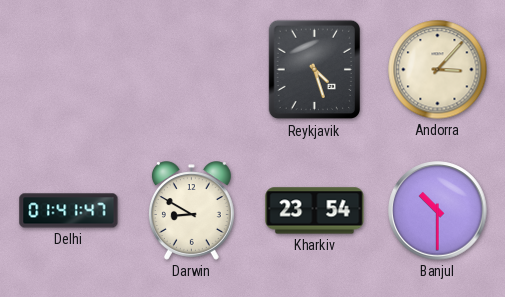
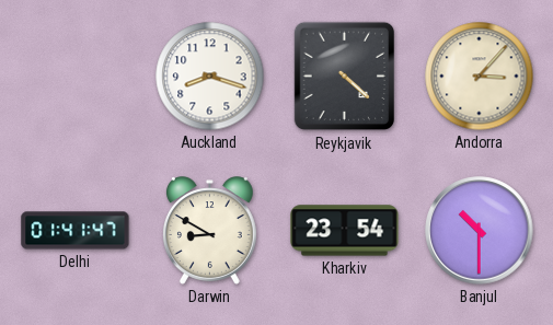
Auckland: none -> 8:18
Reykjavik: 4:27 -> 4:22
